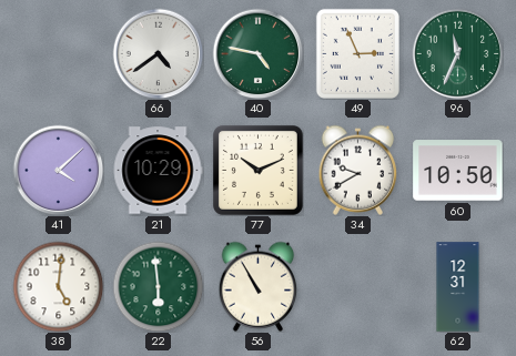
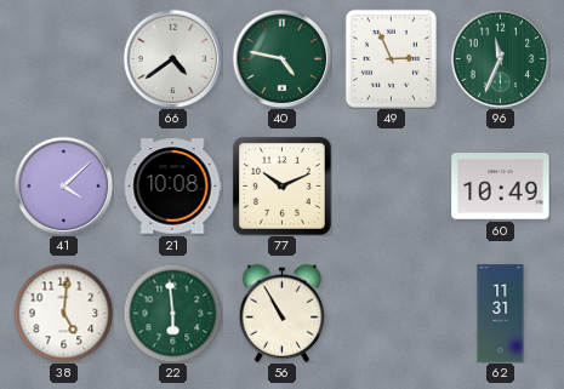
21: 10:29 -> 10:08
34: 9:40 -> none
60: 10:50 -> 10:49
62: 12:31 -> 11:31
